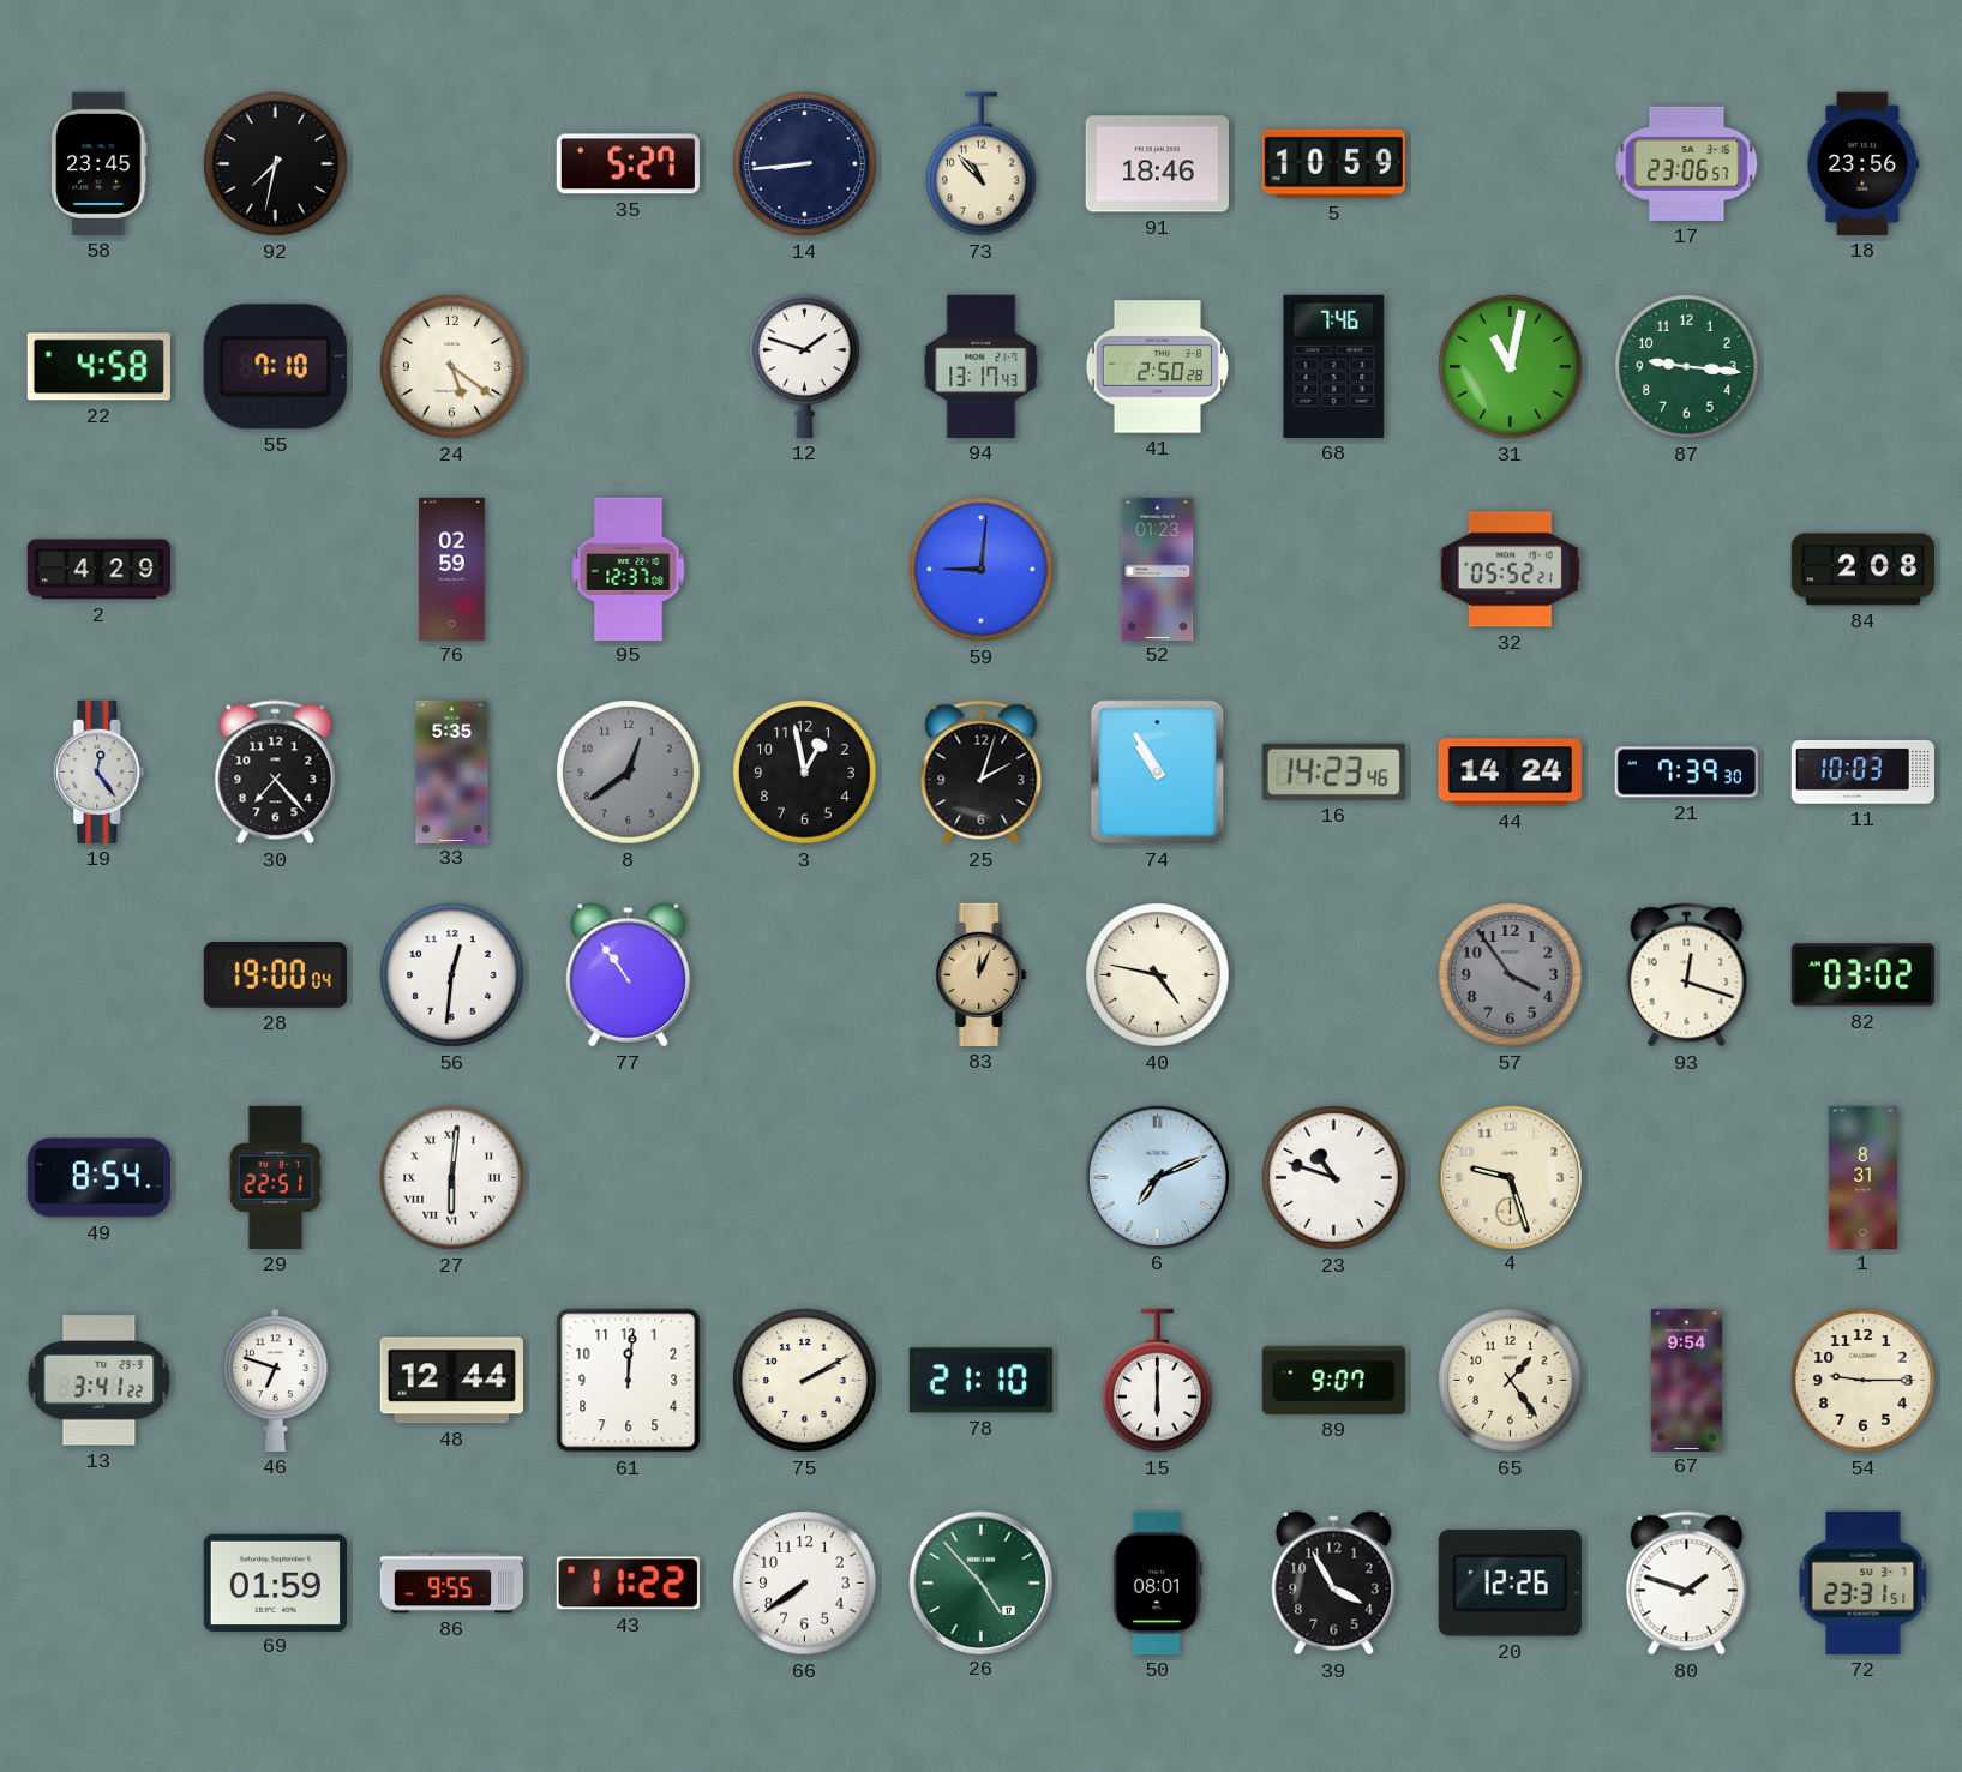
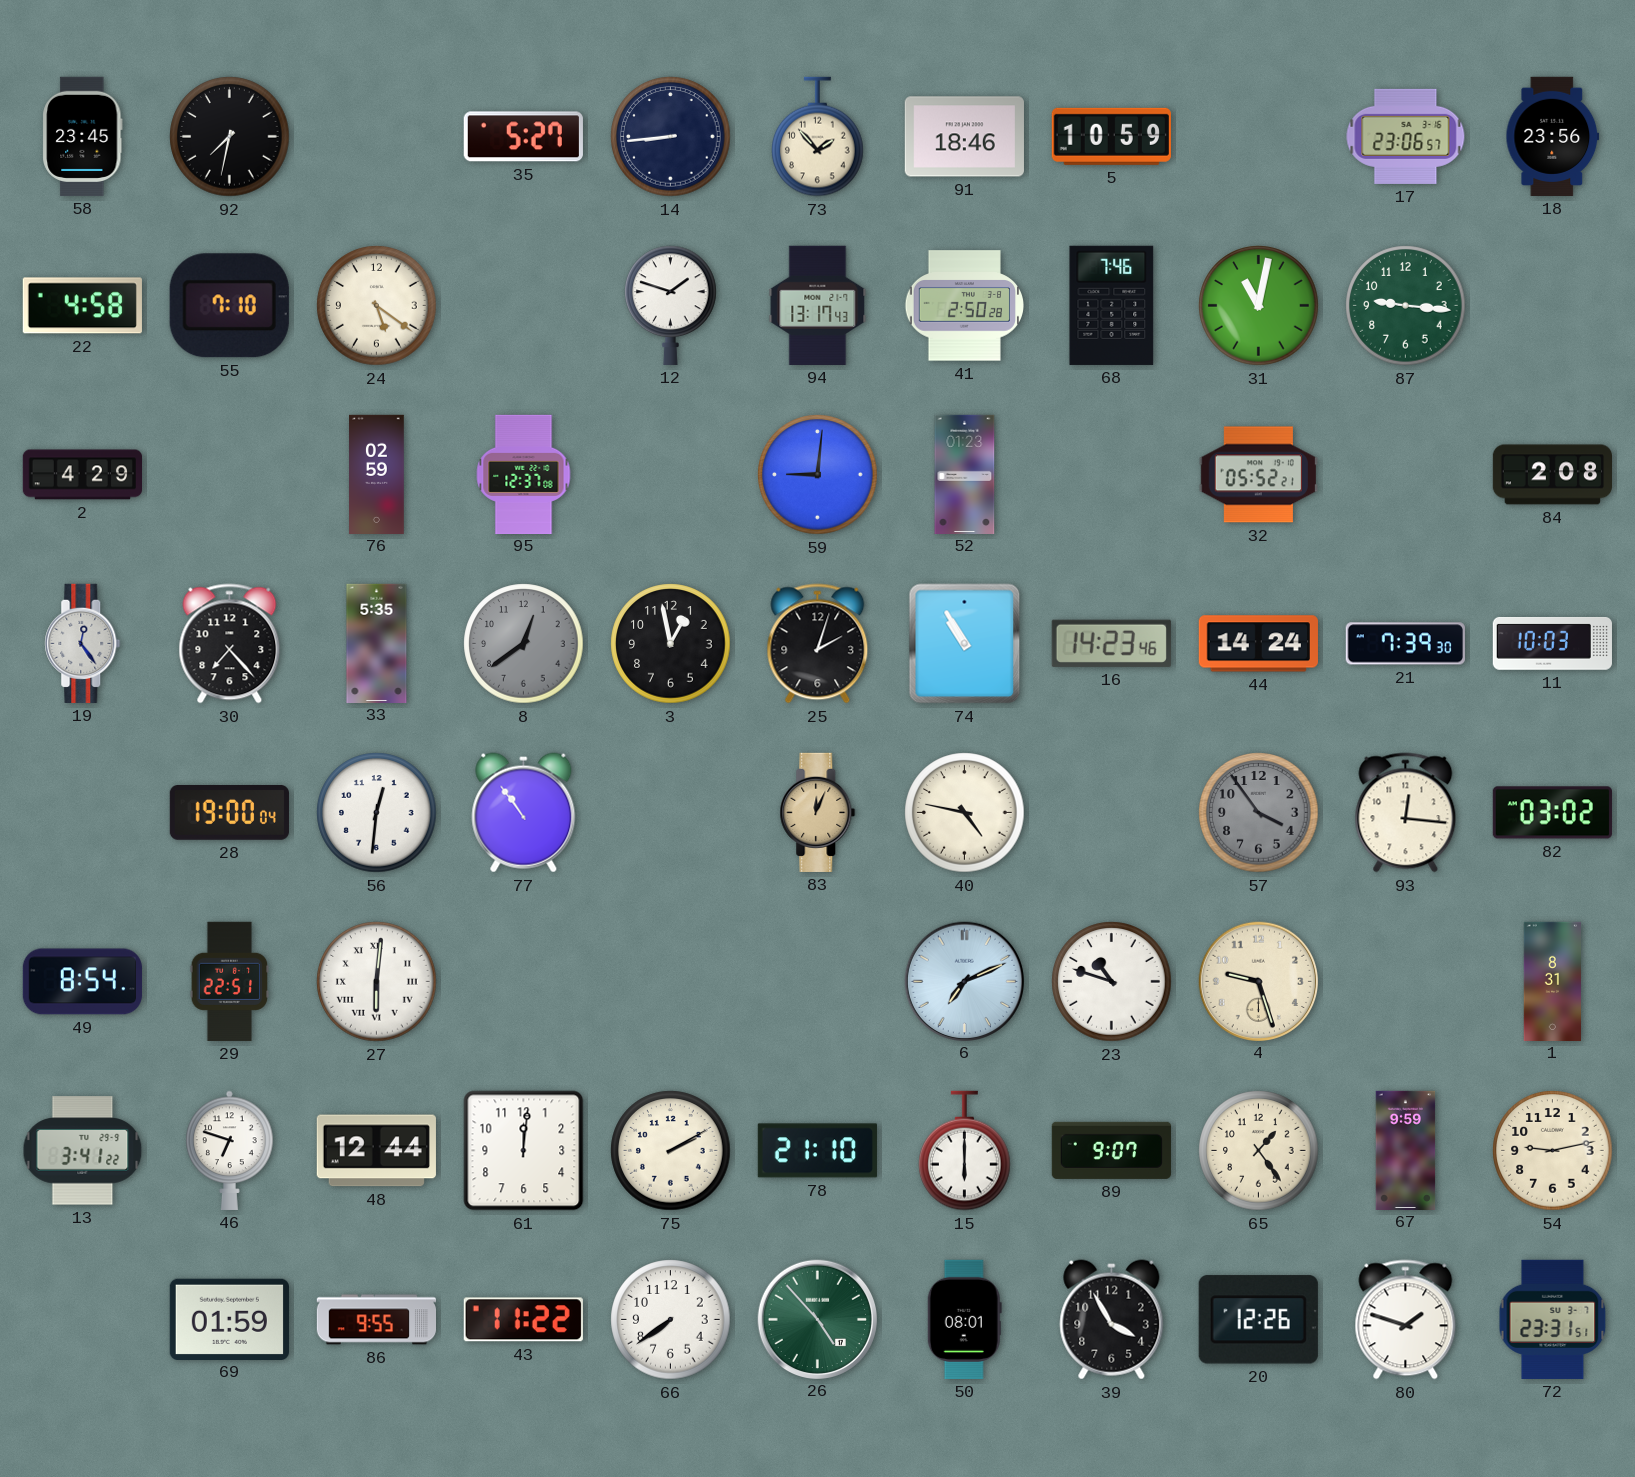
73: 10:53 -> 1:53
93: 12:18 -> 12:16
67: 9:54 -> 9:59
54: 9:15 -> 9:13
